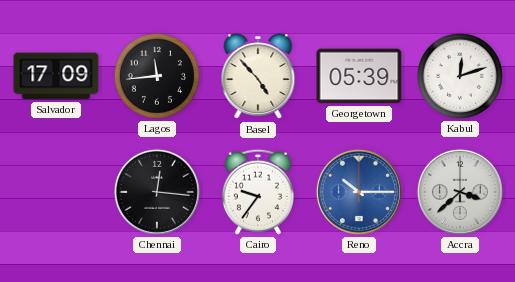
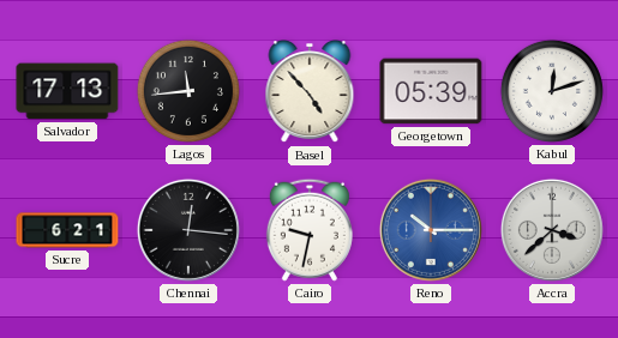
Salvador: 17:09 -> 17:13
Sucre: none -> 6:21
Cairo: 9:36 -> 9:32
